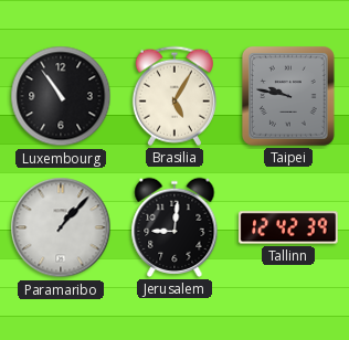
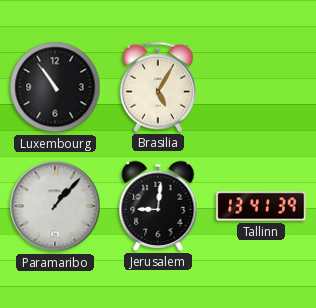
Taipei: 9:47 -> none
Tallinn: 12:42 -> 13:41
